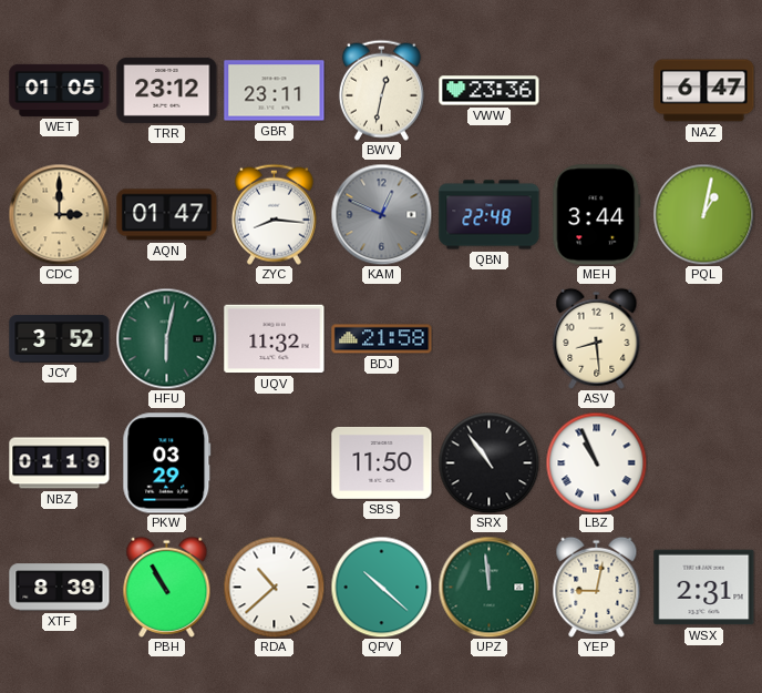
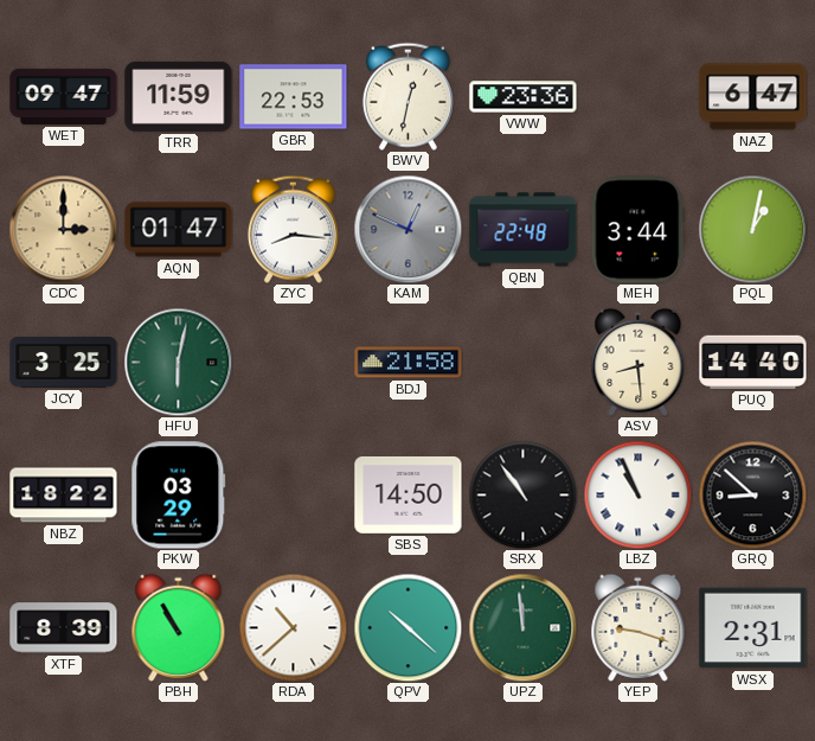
WET: 01:05 -> 09:47
TRR: 23:12 -> 11:59
GBR: 23:11 -> 22:53
JCY: 3:52 -> 3:25
UQV: 11:32 -> none
PUQ: none -> 14:40
NBZ: 01:19 -> 18:22
SBS: 11:50 -> 14:50
GRQ: none -> 8:52
YEP: 9:02 -> 9:18
